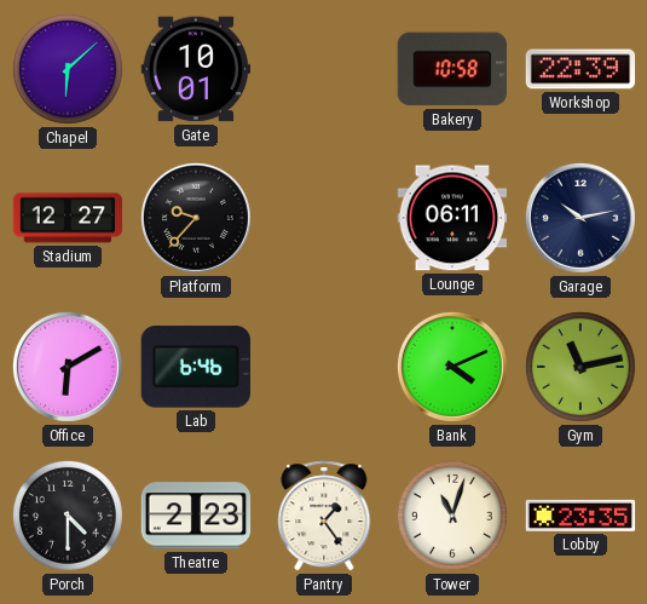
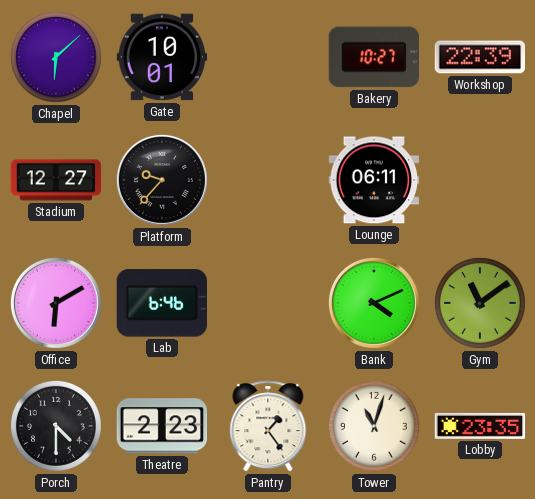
Bakery: 10:58 -> 10:27
Garage: 10:13 -> none
Gym: 11:13 -> 11:09
